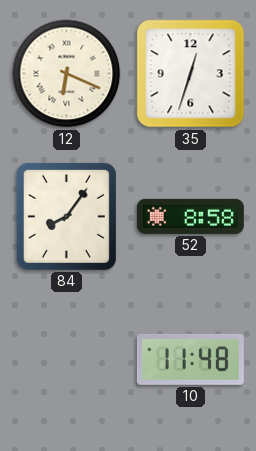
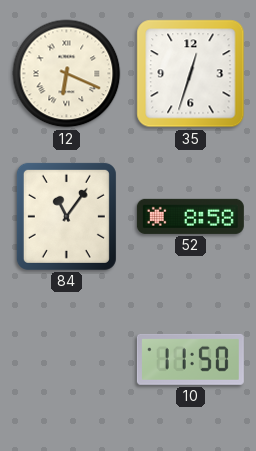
84: 8:06 -> 11:06
10: 11:48 -> 11:50
